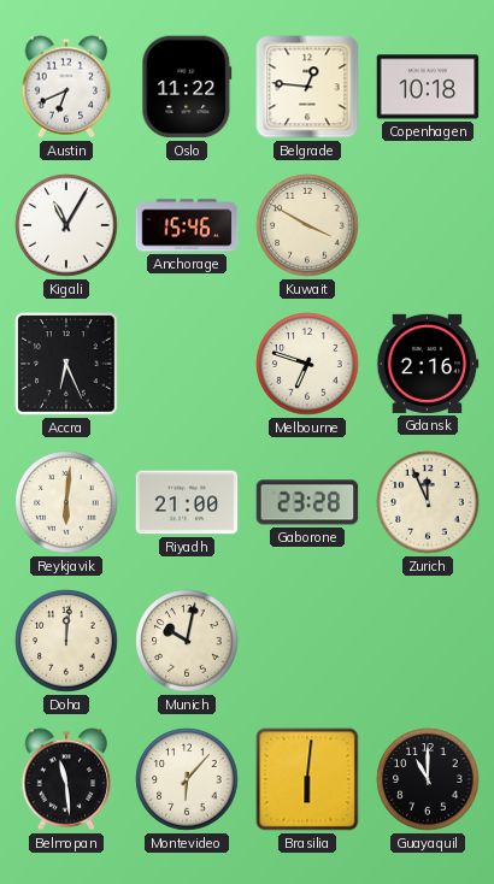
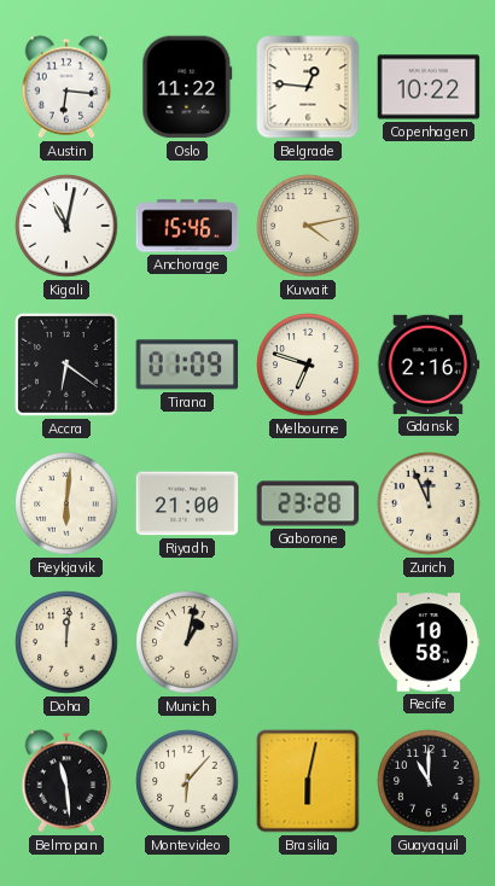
Austin: 6:41 -> 6:16
Copenhagen: 10:18 -> 10:22
Kigali: 11:05 -> 11:02
Kuwait: 3:50 -> 4:13
Accra: 6:26 -> 6:21
Tirana: none -> 01:09
Munich: 10:02 -> 1:02
Recife: none -> 10:58
Brasilia: 6:01 -> 6:02
